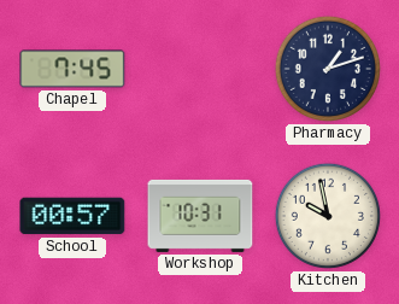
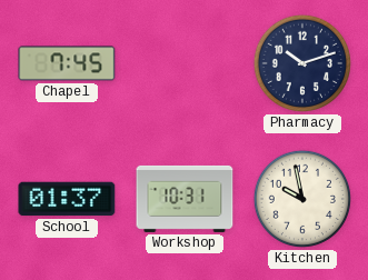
Pharmacy: 1:12 -> 10:12
School: 00:57 -> 01:37
